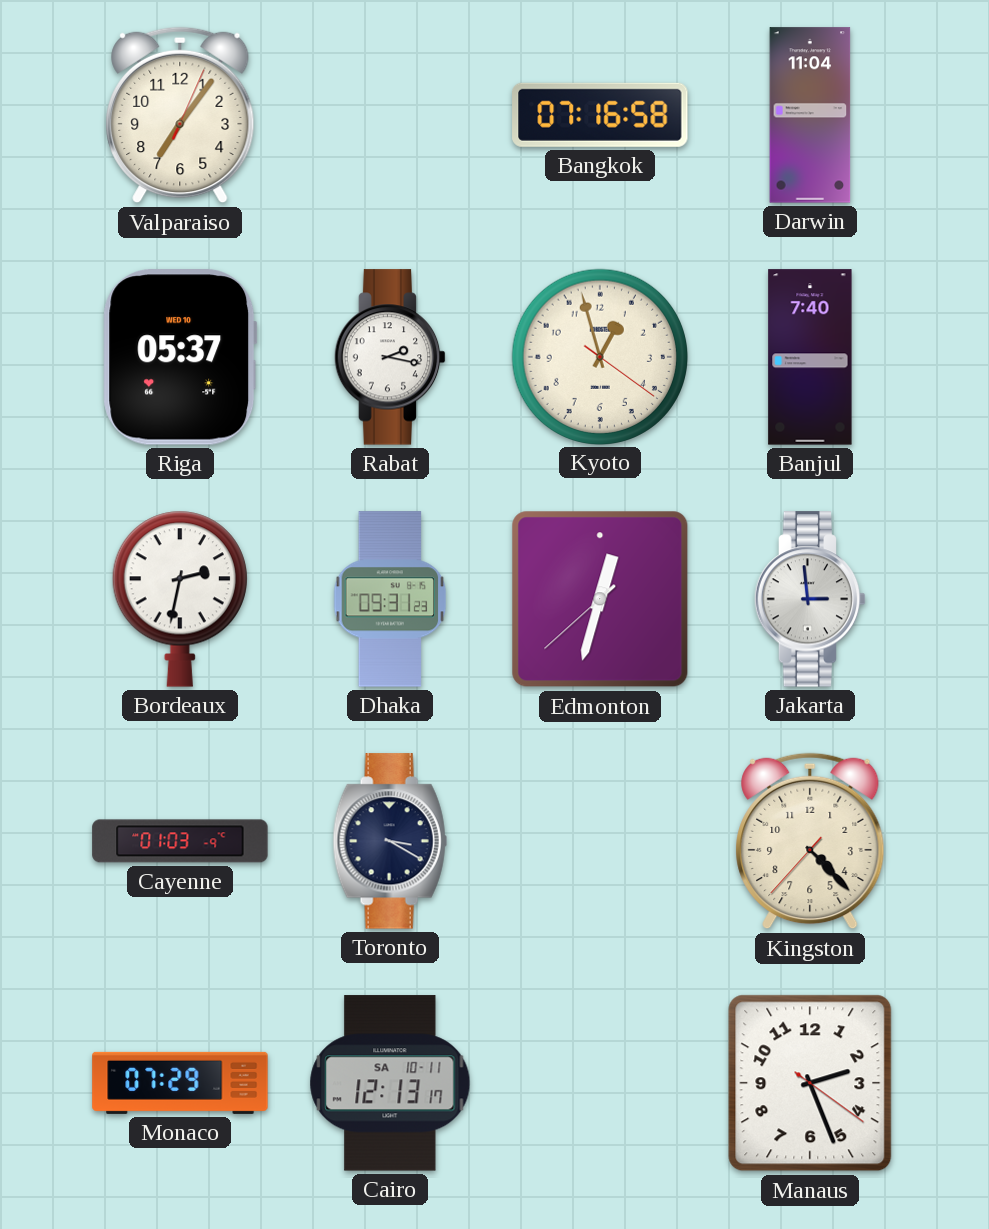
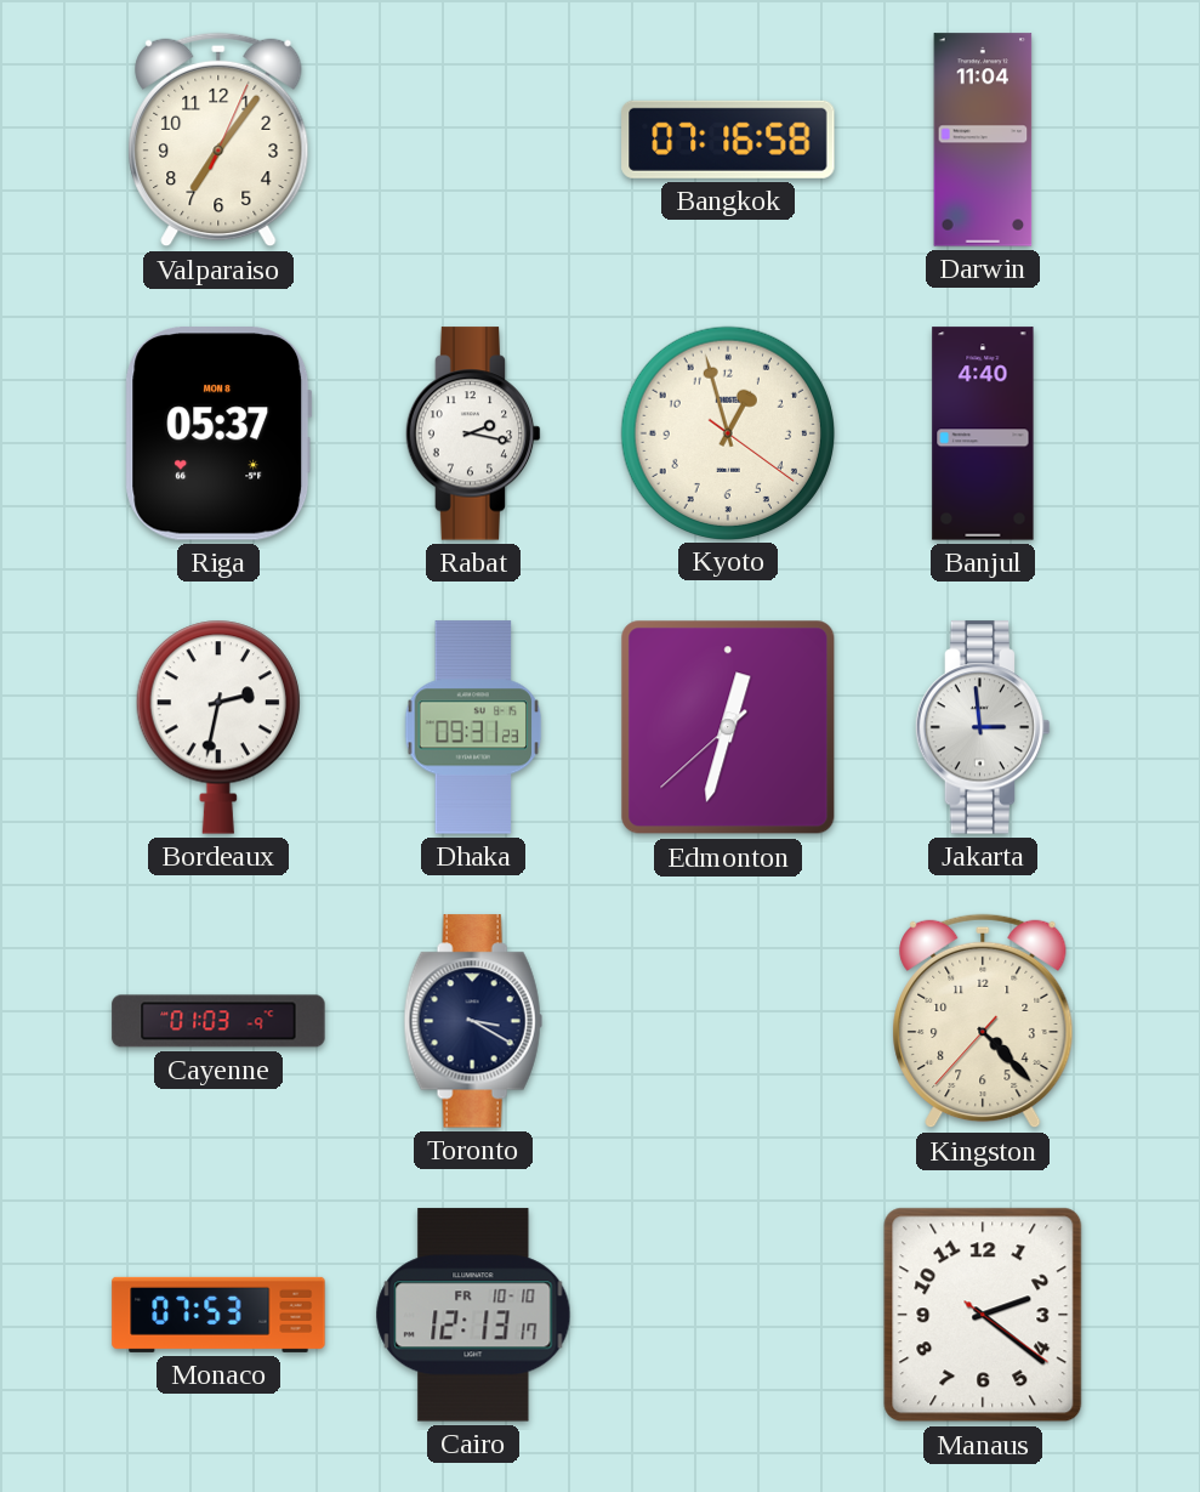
Riga date: WED 10 -> MON 8
Banjul: 7:40 -> 4:40
Monaco: 07:29 -> 07:53
Cairo date: SA 10-11 -> FR 10-10
Manaus: 2:26 -> 2:21
